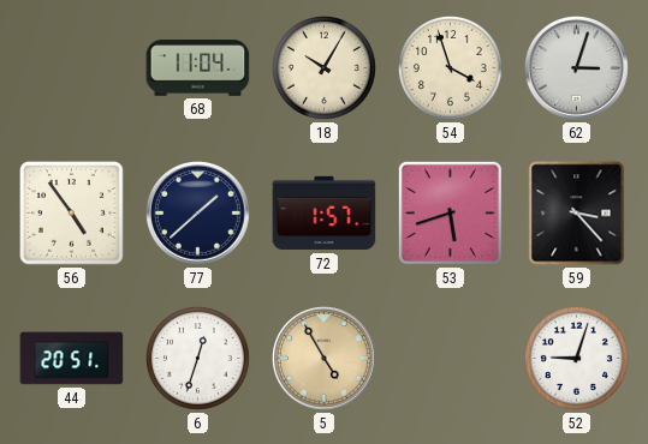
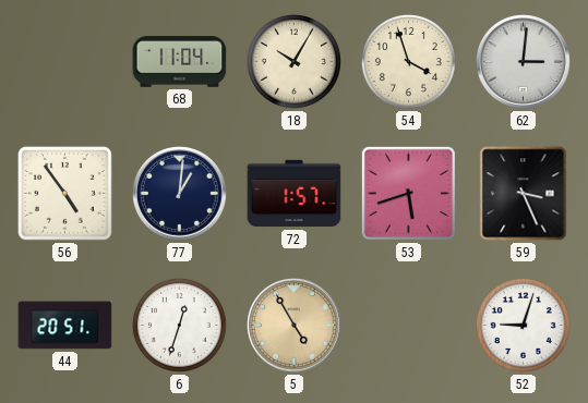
62: 3:03 -> 3:01
77: 1:38 -> 1:01
59: 3:23 -> 3:26
